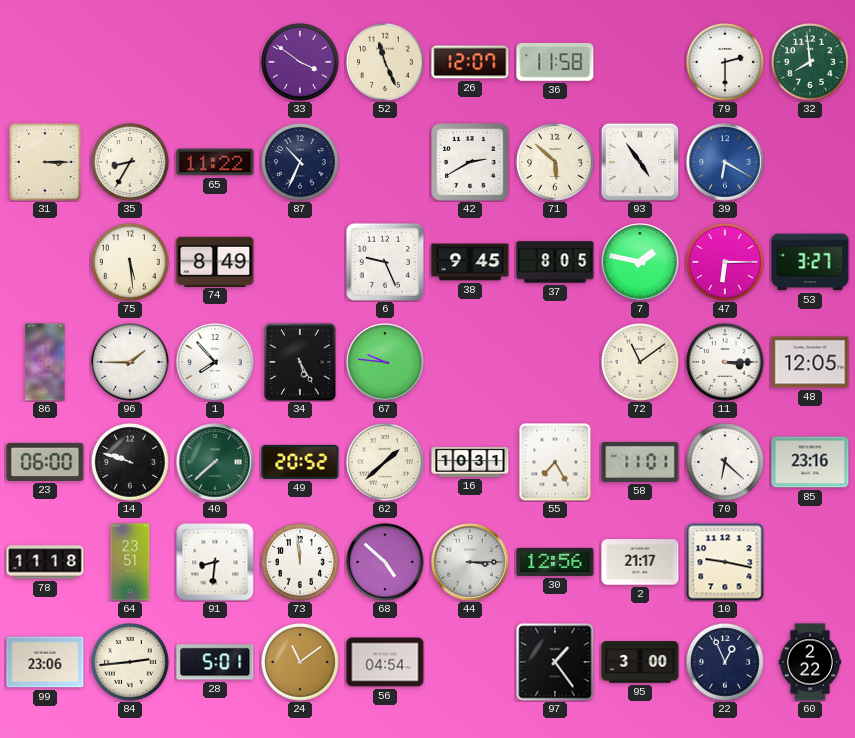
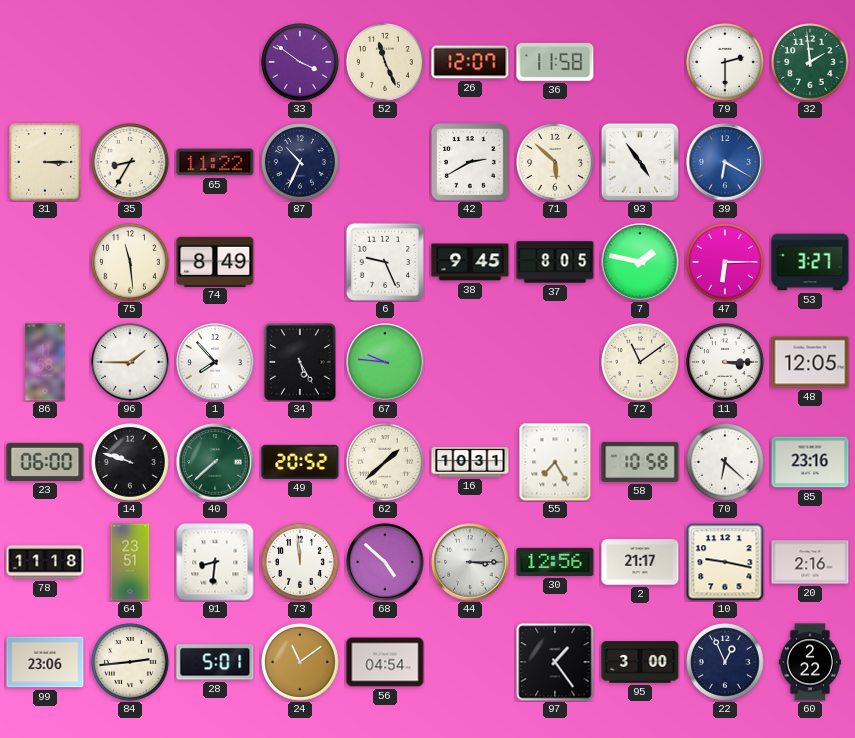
32: 7:59 -> 1:59
75: 5:29 -> 11:29
58: 11:01 -> 10:58
20: none -> 2:16
